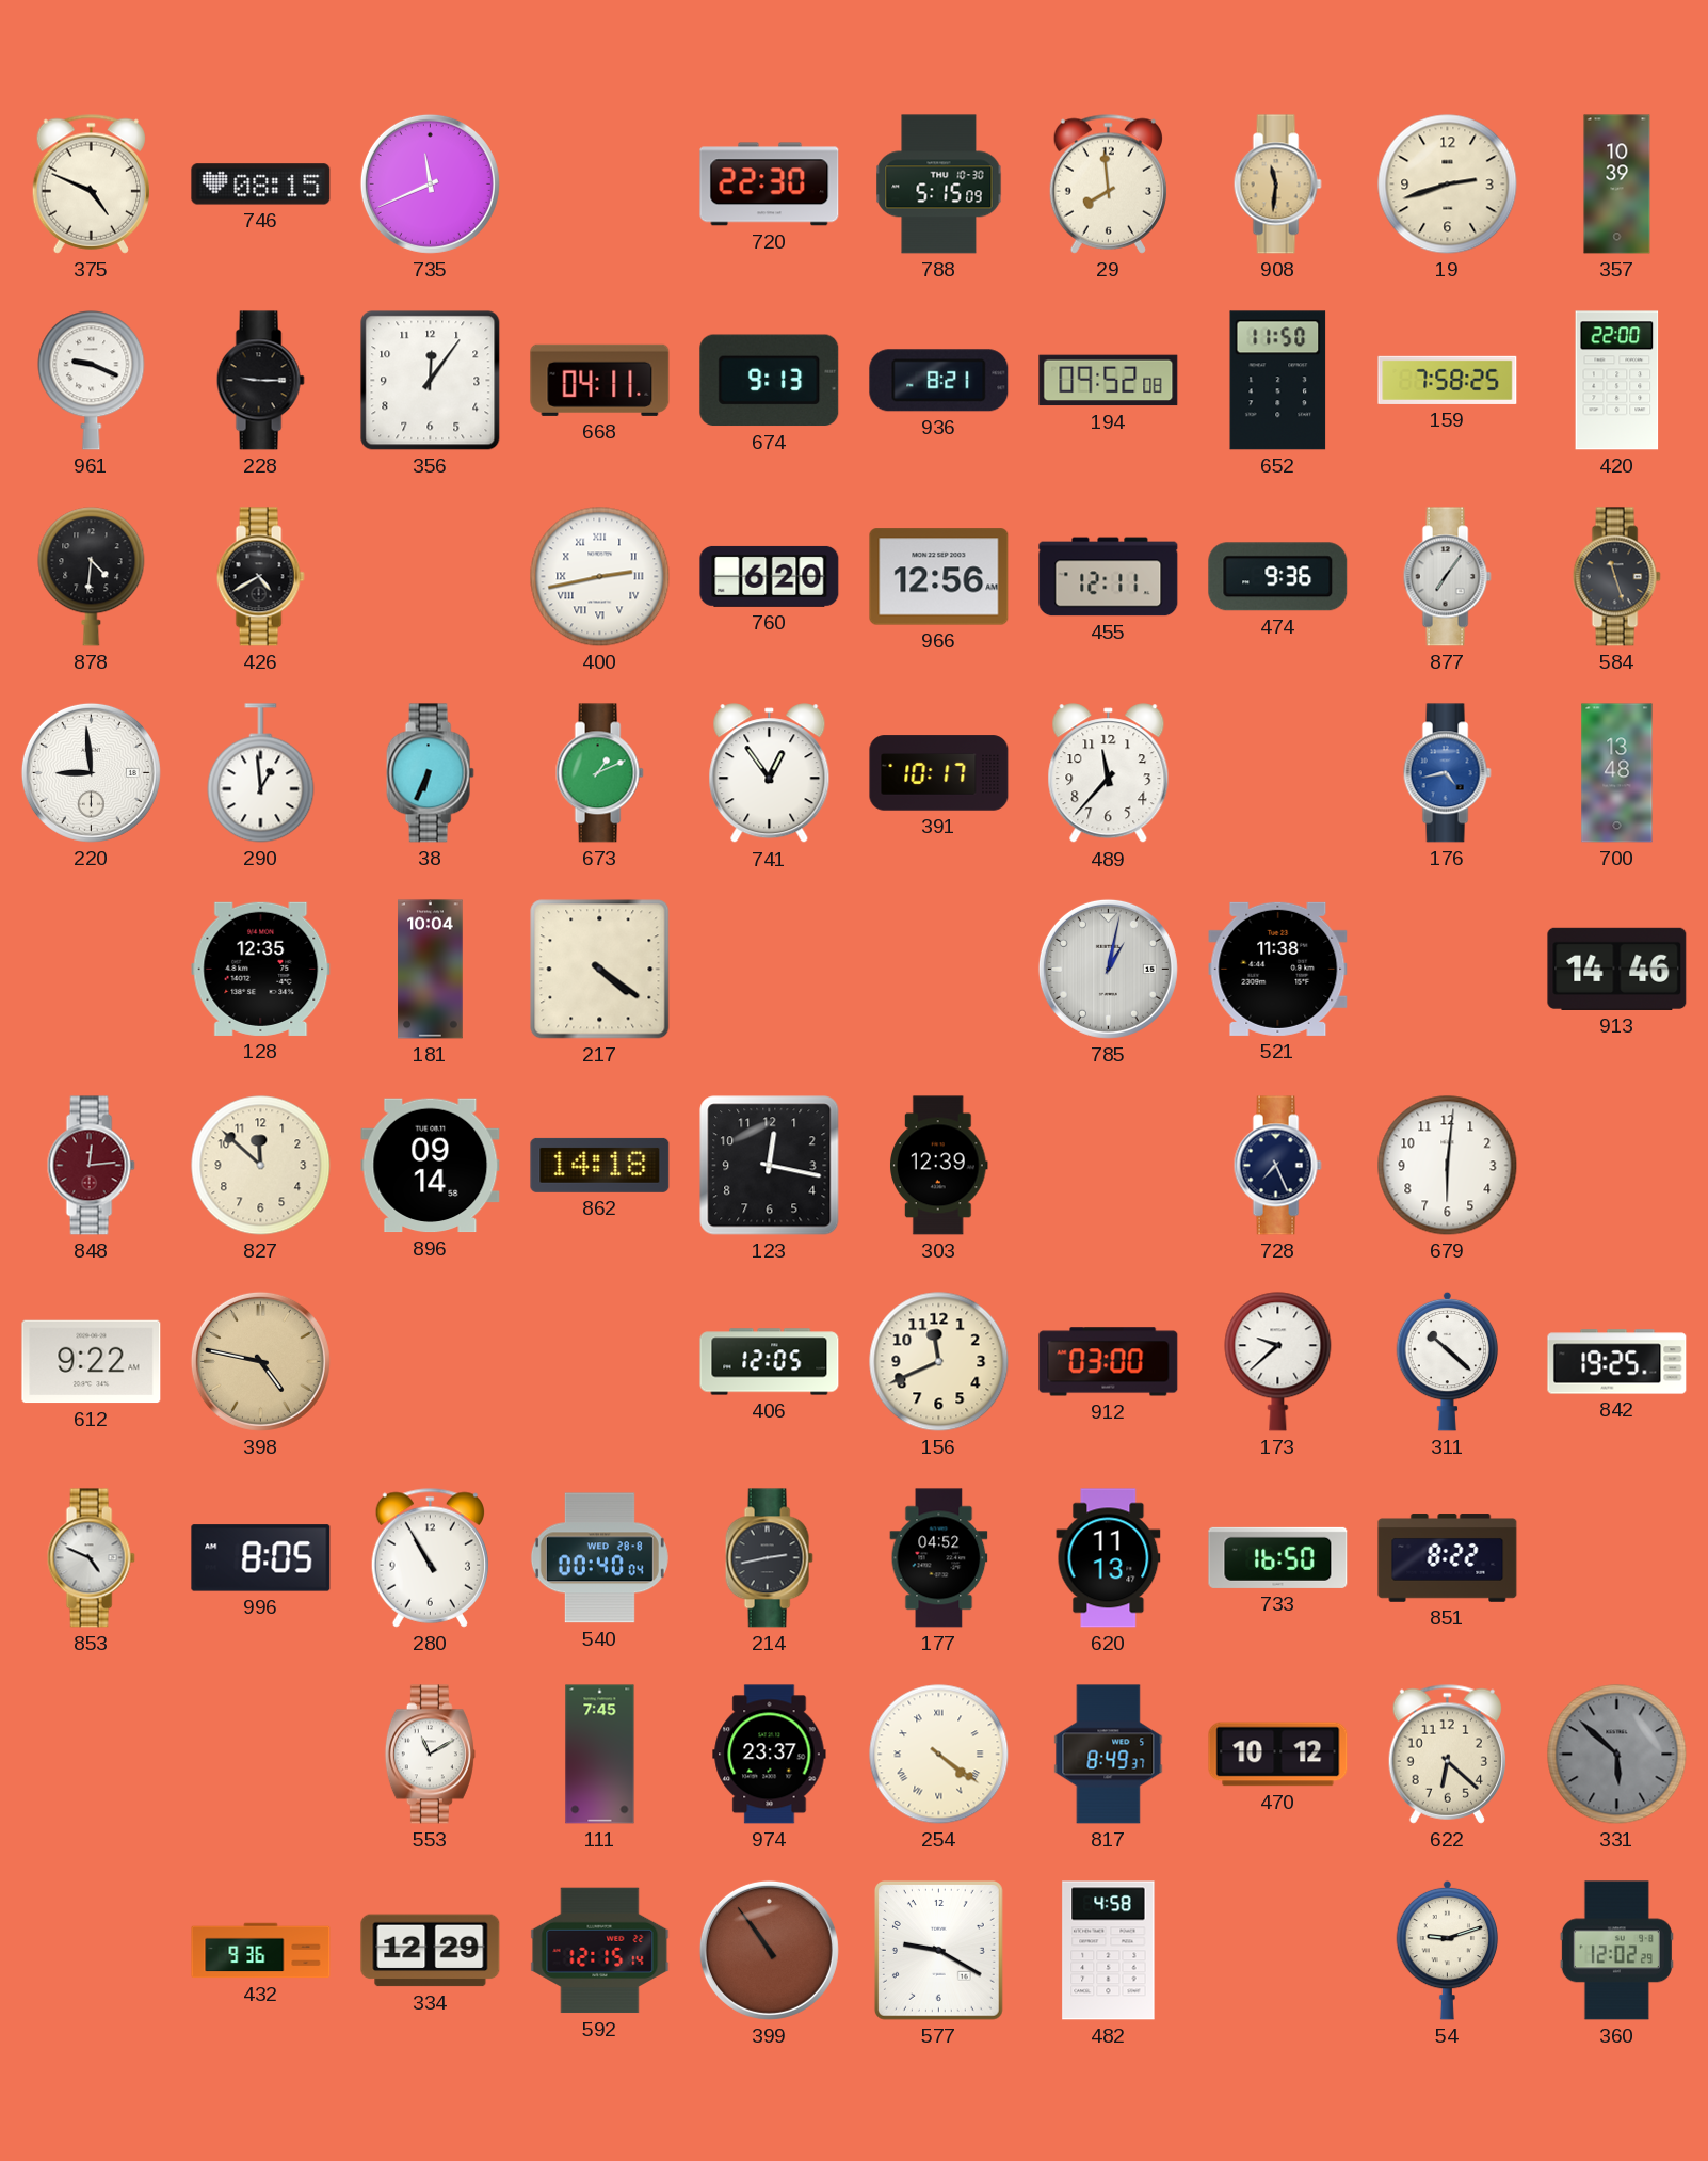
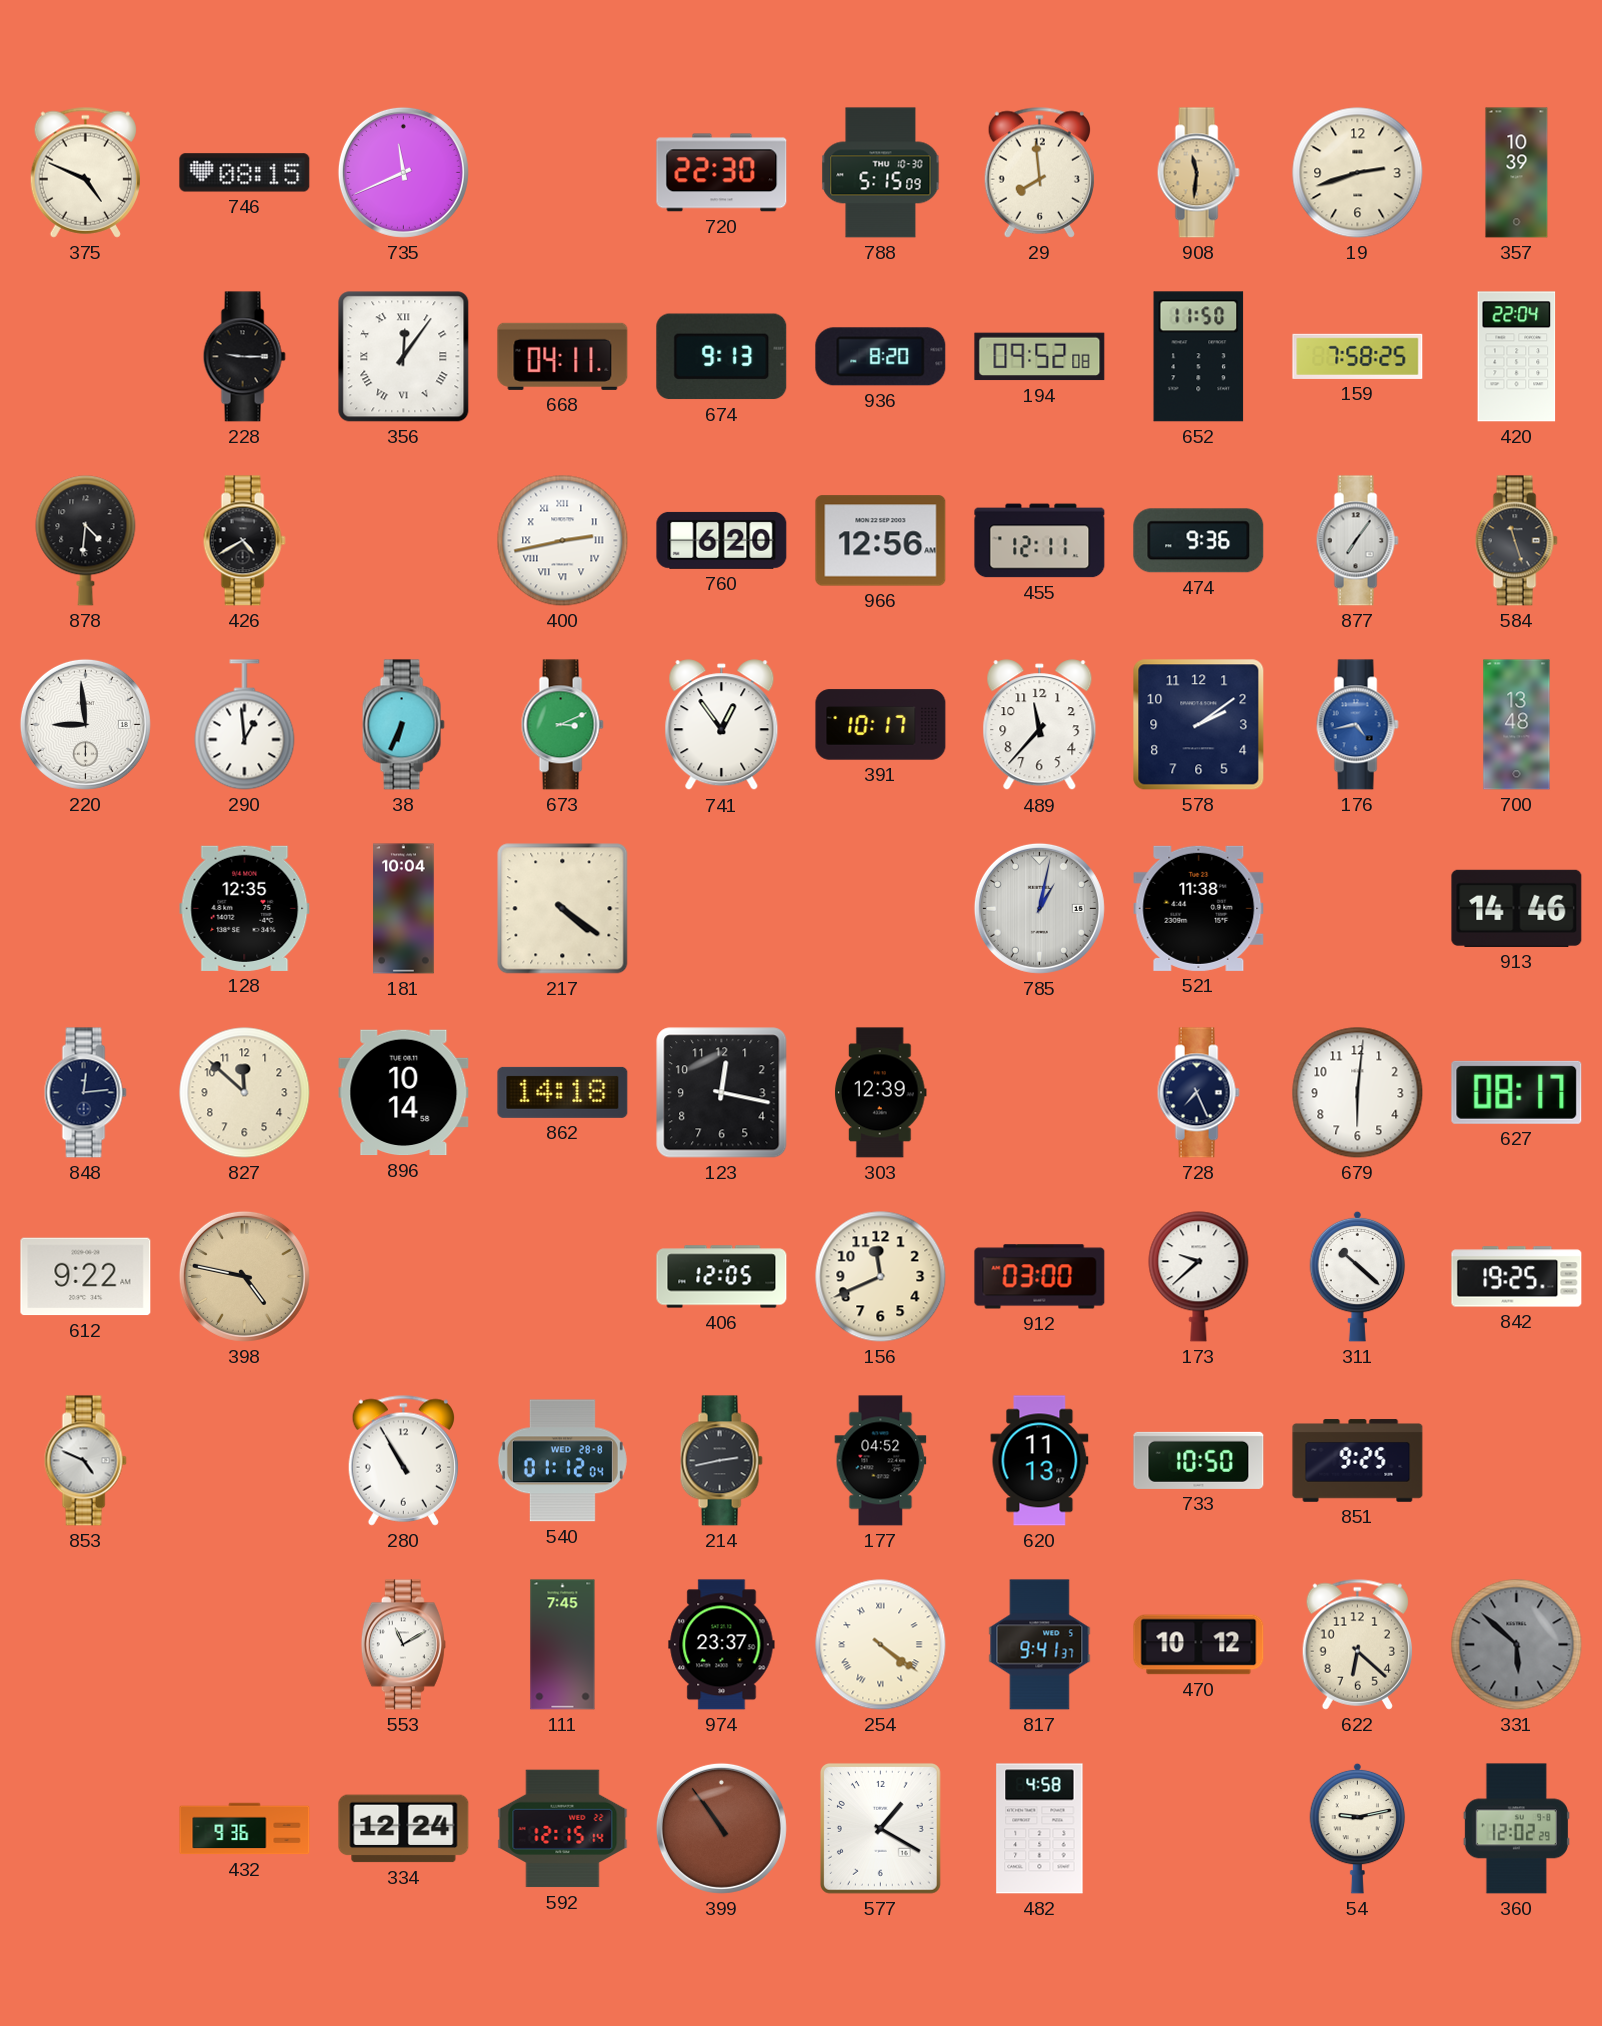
961: 9:19 -> none
356 numerals: Arabic -> Roman
936: 8:21 -> 8:20
420: 22:00 -> 22:04
673: 1:11 -> 3:11
578: none -> 2:09
848 dial: burgundy -> navy
896: 09:14 -> 10:14
627: none -> 08:17
996: 8:05 -> none
540: 00:40 -> 01:12
733: 16:50 -> 10:50
851: 8:22 -> 9:25
817: 8:49 -> 9:41
334: 12:29 -> 12:24
577: 9:20 -> 1:20
54: 9:12 -> 9:13
